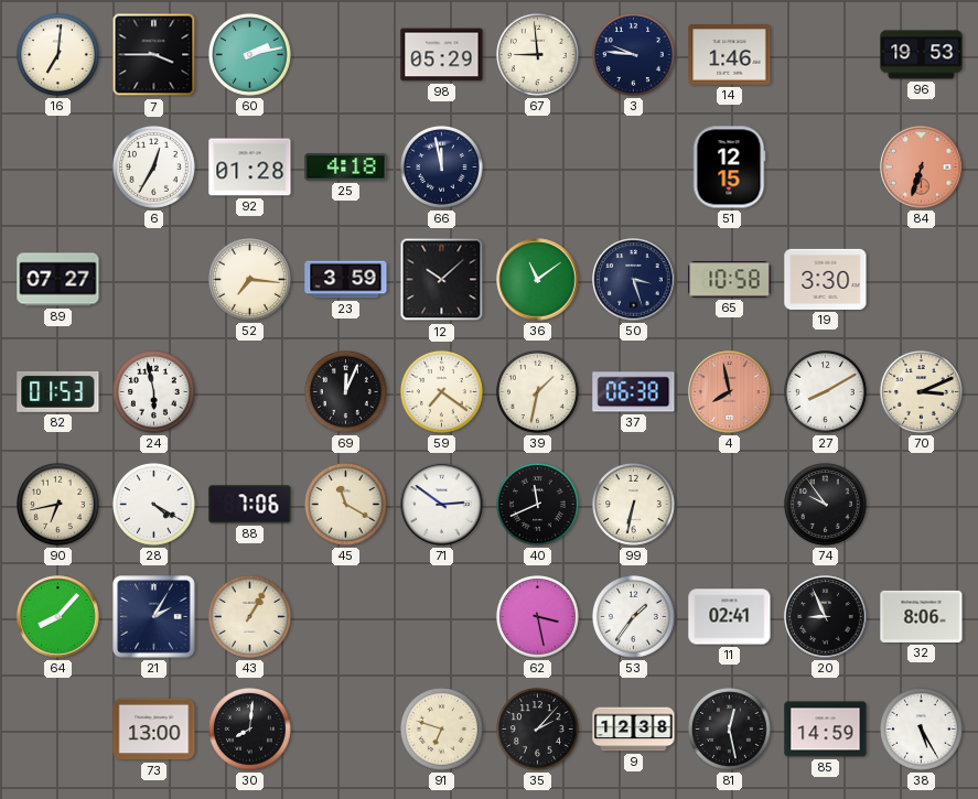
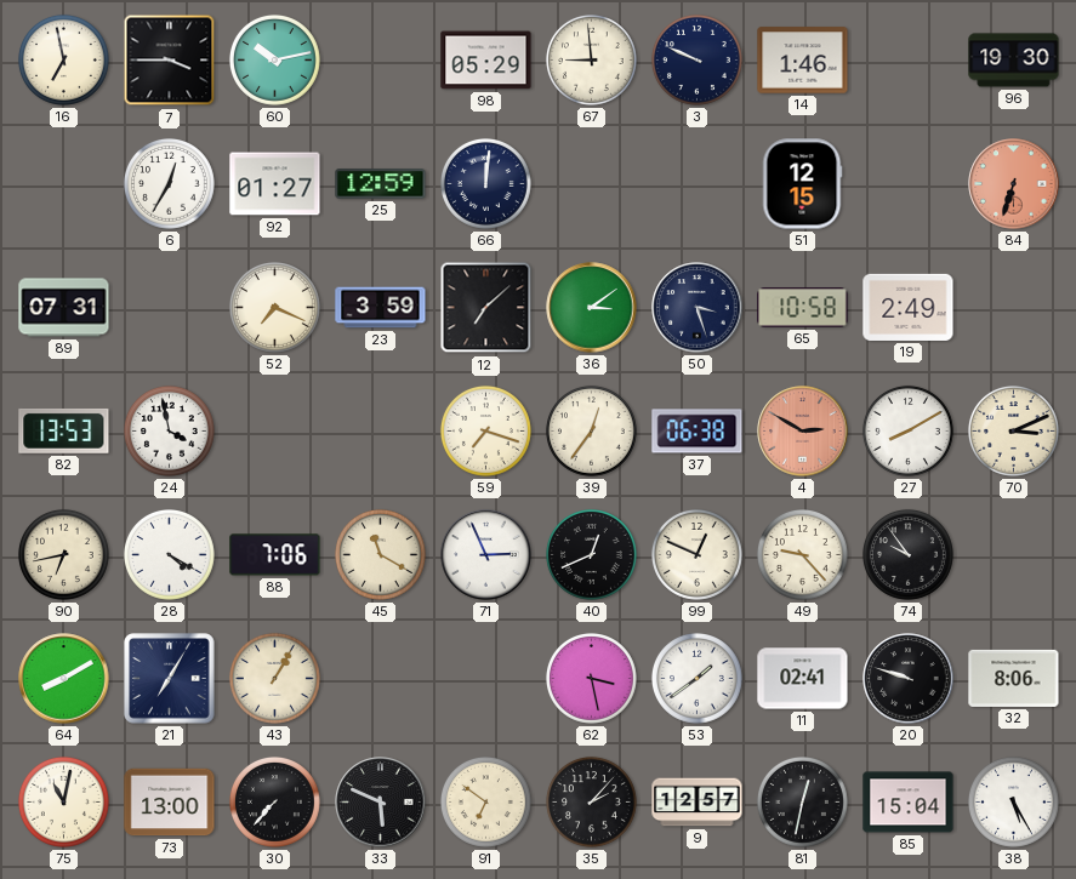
16: 7:01 -> 6:58
60: 2:13 -> 10:13
3: 9:46 -> 9:49
96: 19:53 -> 19:30
92: 01:28 -> 01:27
25: 4:18 -> 12:59
66: 11:58 -> 12:01
89: 07:27 -> 07:31
52: 7:16 -> 7:19
12: 10:08 -> 7:08
36: 11:09 -> 3:09
19: 3:30 -> 2:49
82: 01:53 -> 13:53
24: 5:58 -> 3:58
69: 12:04 -> none
59: 7:21 -> 7:18
39: 1:32 -> 12:36
4: 7:58 -> 2:50
71: 2:51 -> 2:56
40: 11:41 -> 12:41
99: 6:32 -> 12:49
49: none -> 9:23
64: 8:07 -> 8:10
21: 2:05 -> 7:05
53: 1:36 -> 1:39
20: 8:56 -> 9:48
75: none -> 11:02
30: 8:01 -> 7:37
33: none -> 5:49
91: 6:48 -> 6:51
9: 12:38 -> 12:57
81: 12:28 -> 12:32
85: 14:59 -> 15:04
